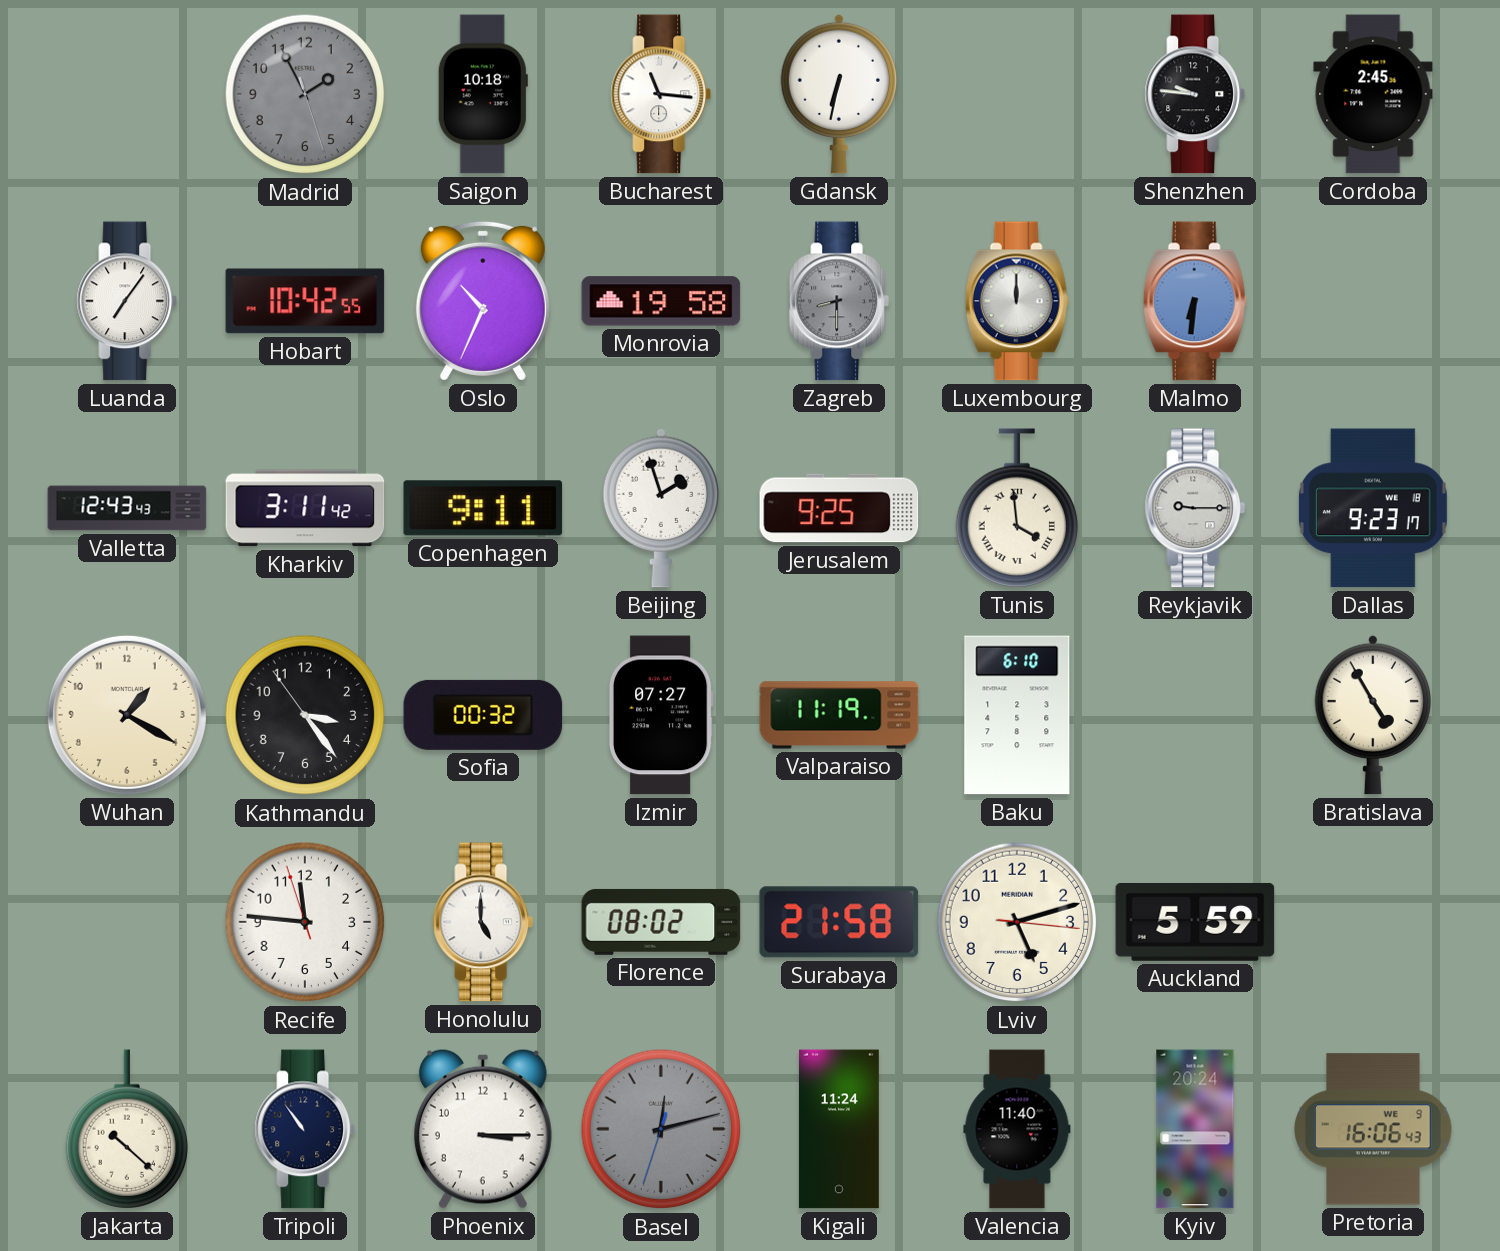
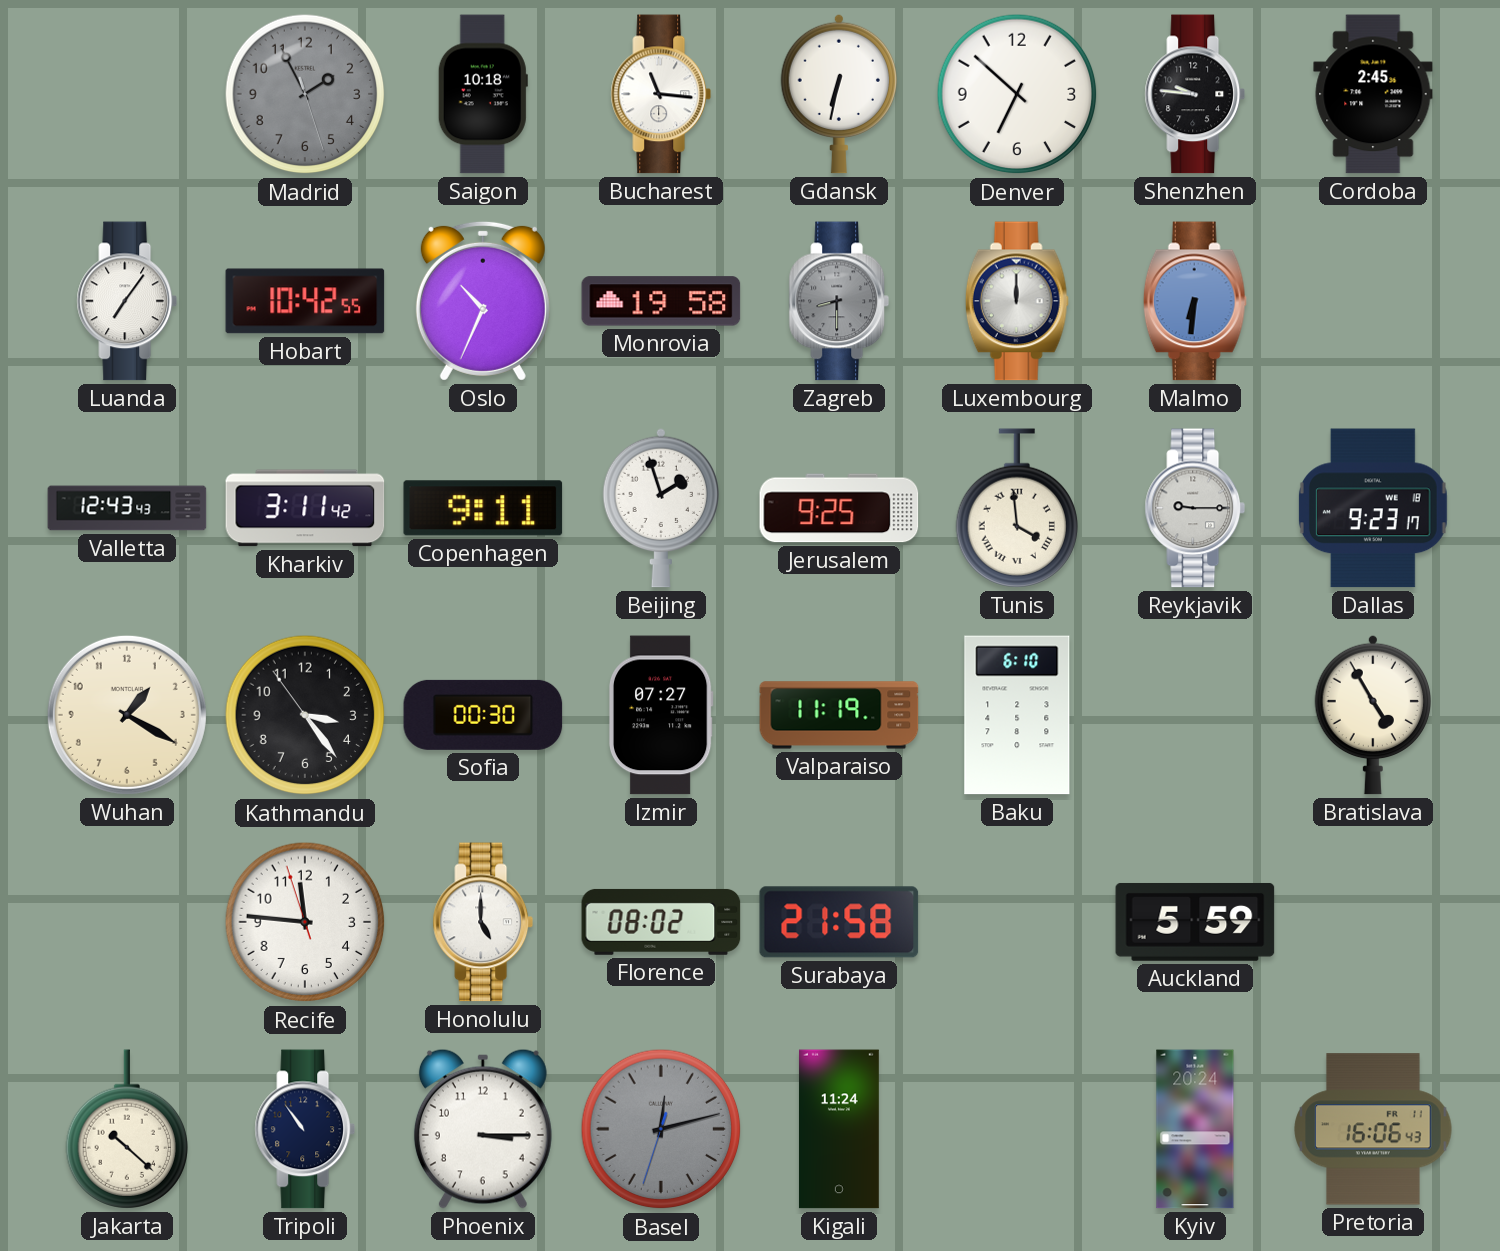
Denver: none -> 6:52
Sofia: 00:32 -> 00:30
Lviv: 5:12 -> none
Valencia: 11:40 -> none
Pretoria date: WE 9 -> FR 11
